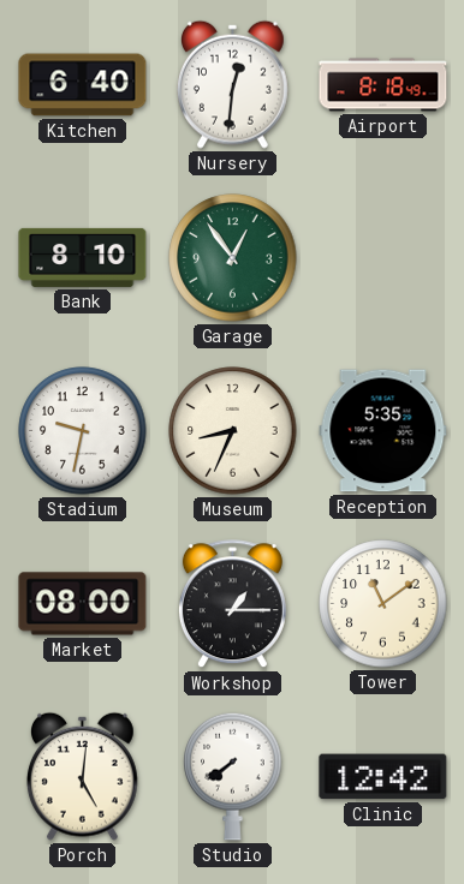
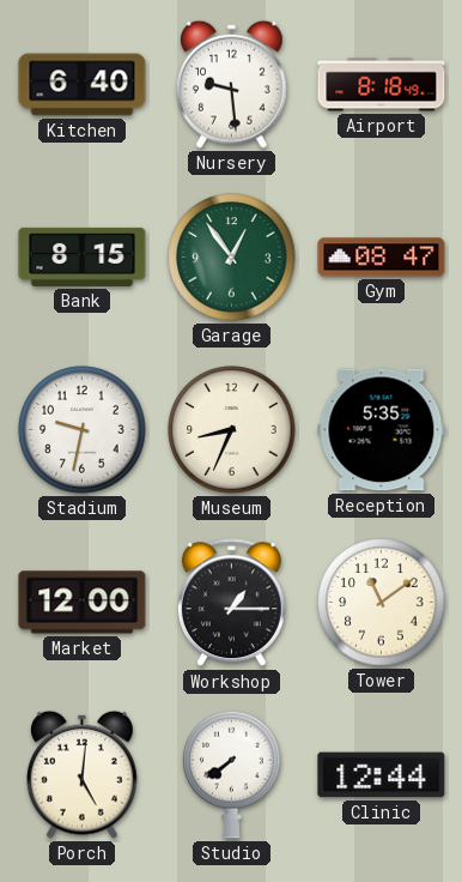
Nursery: 12:31 -> 9:29
Bank: 8:10 -> 8:15
Gym: none -> 08:47
Market: 08:00 -> 12:00
Clinic: 12:42 -> 12:44
